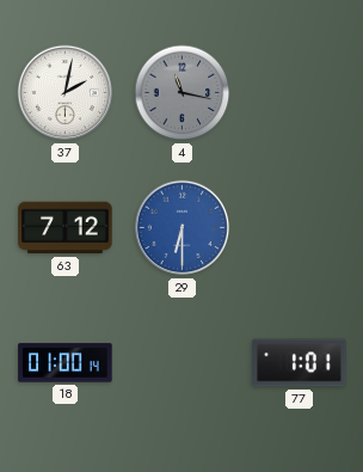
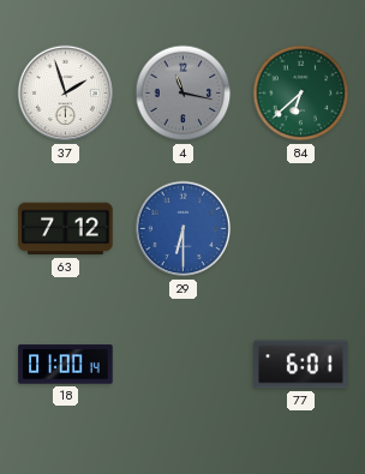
37: 2:02 -> 1:57
84: none -> 6:38
77: 1:01 -> 6:01
